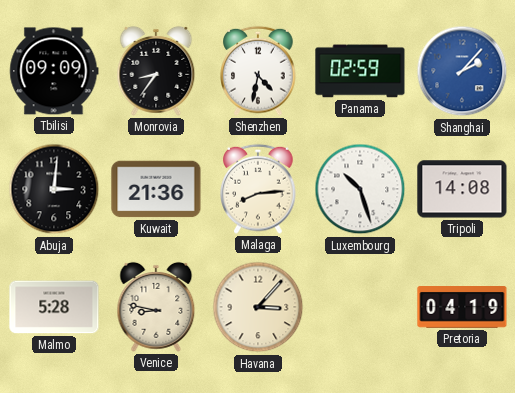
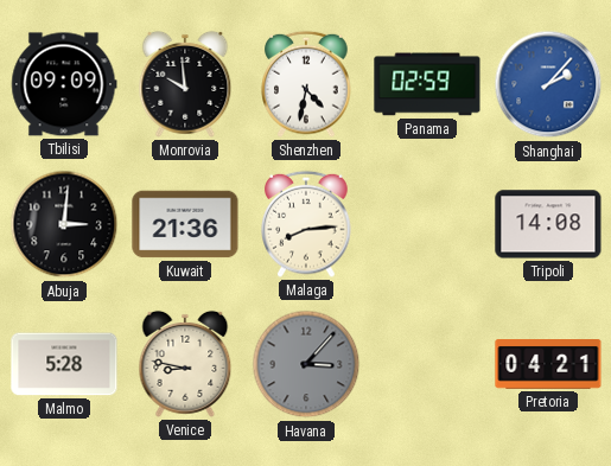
Monrovia: 8:36 -> 9:59
Luxembourg: 10:27 -> none
Havana dial: cream -> grey
Pretoria: 04:19 -> 04:21
